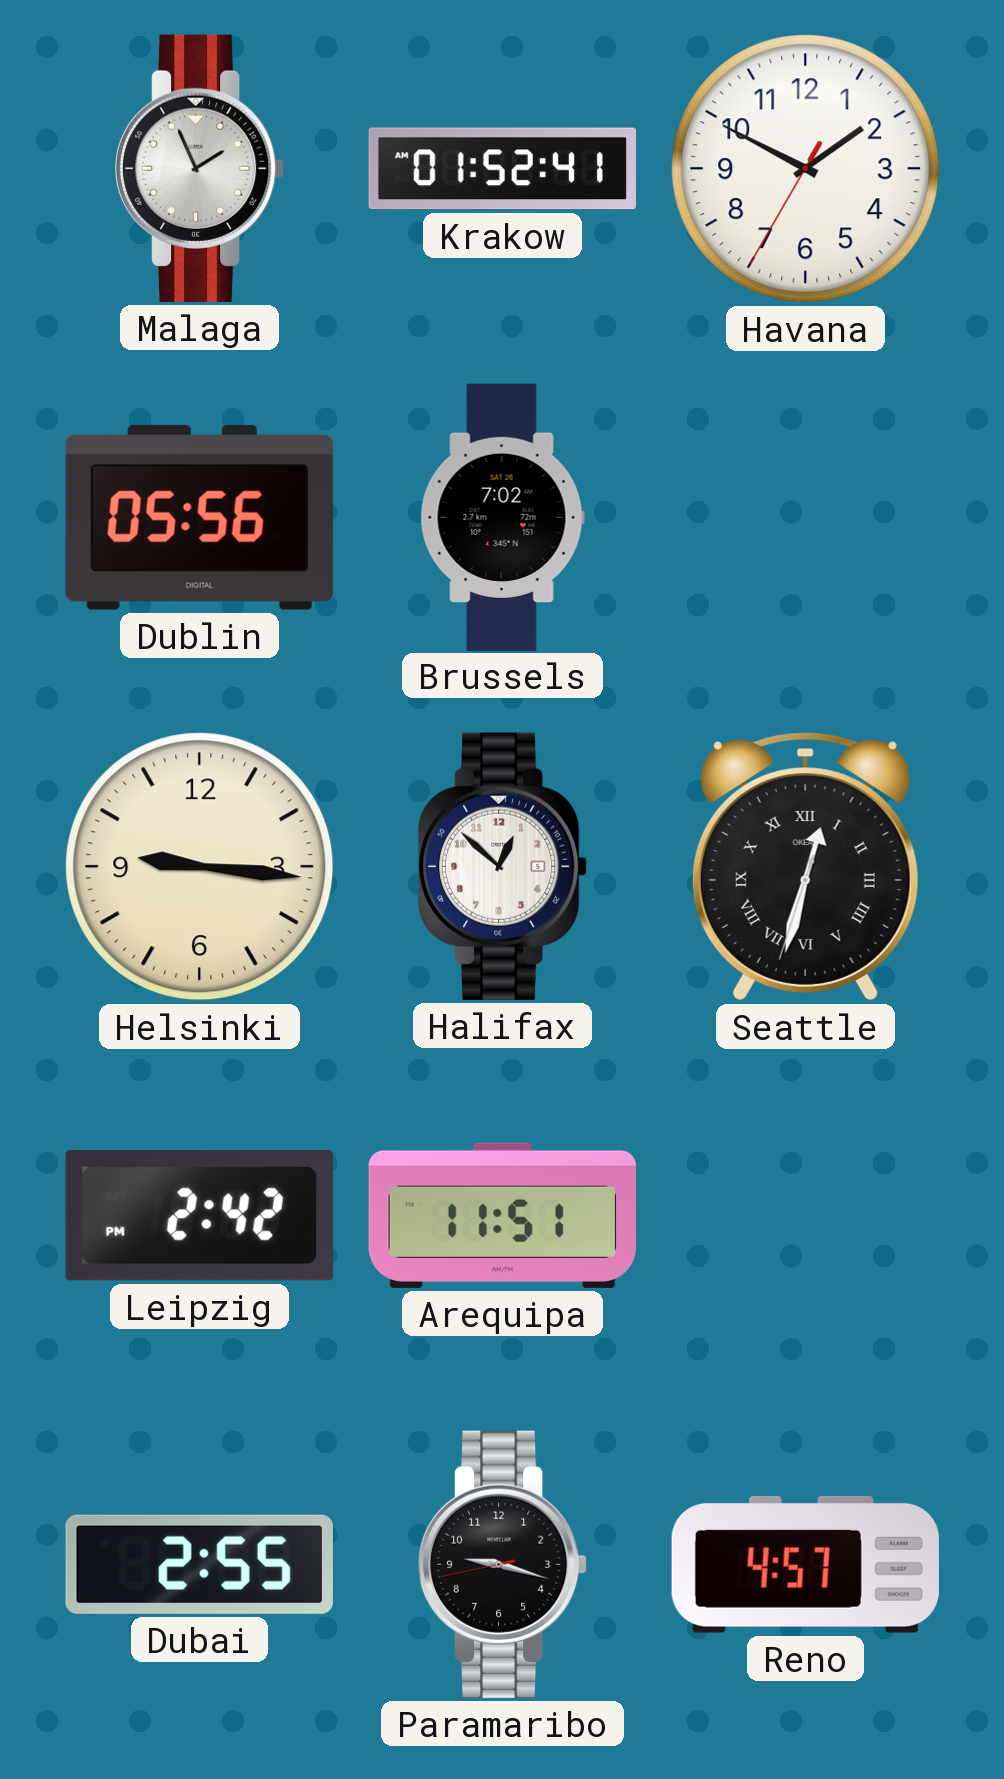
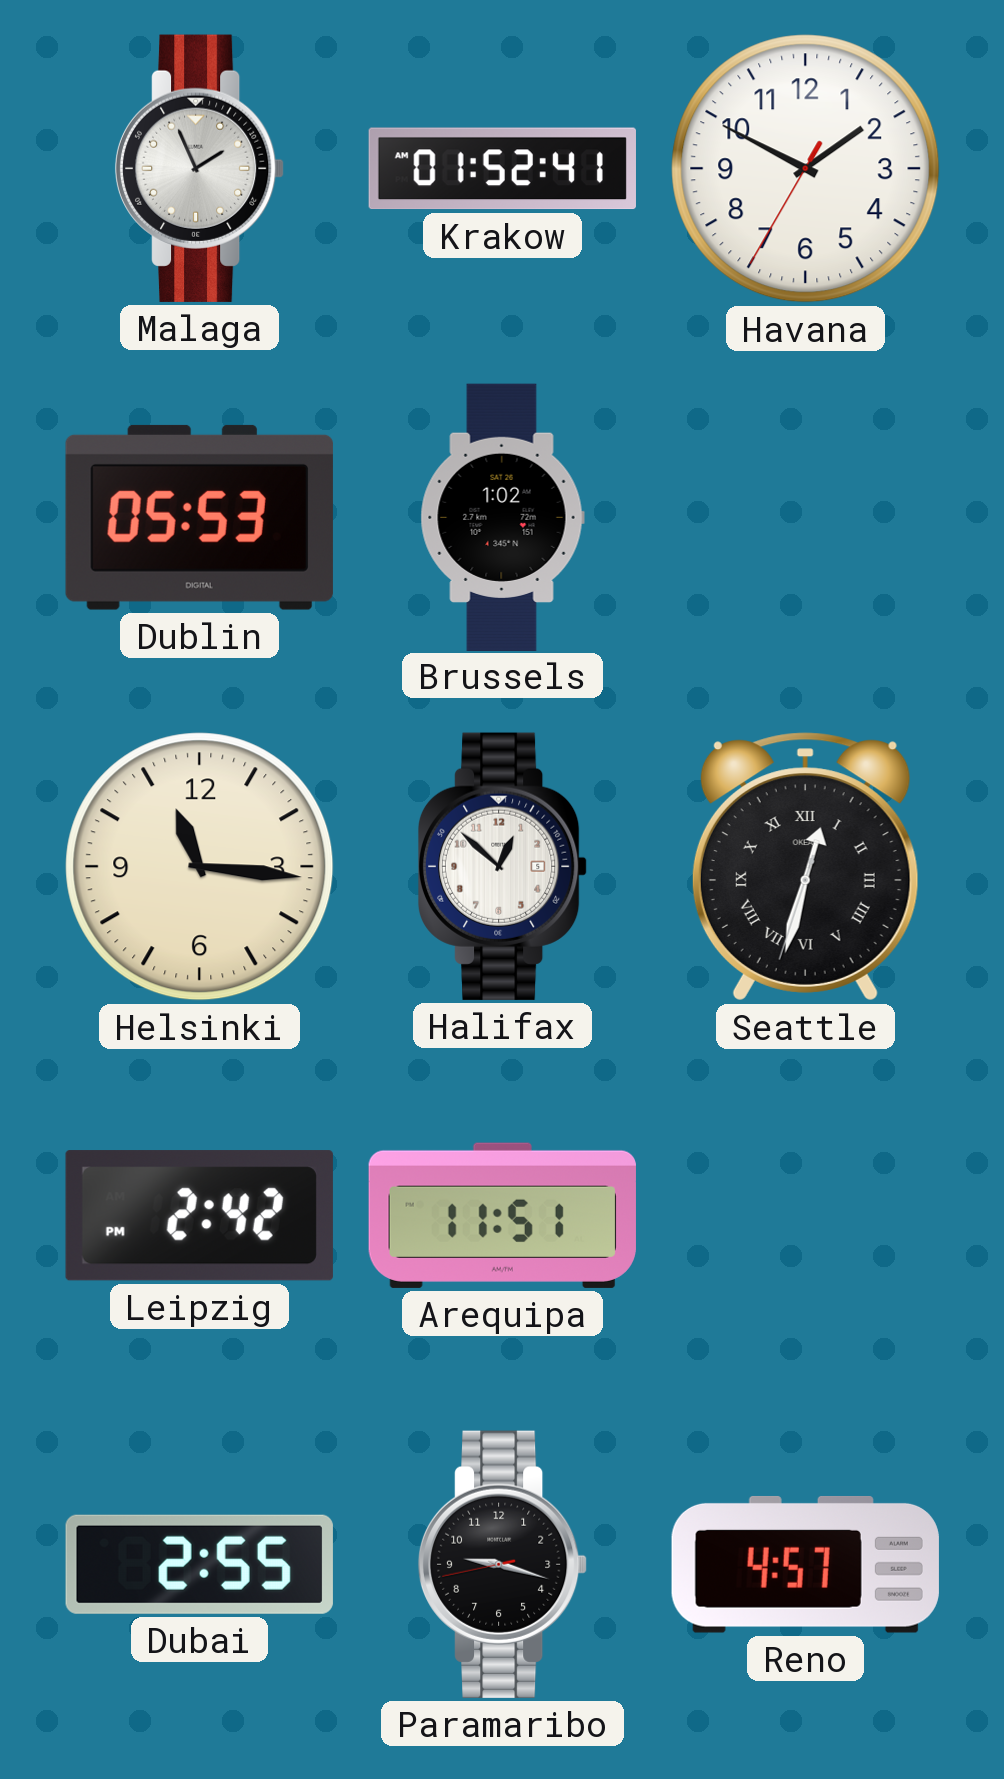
Dublin: 05:56 -> 05:53
Brussels: 7:02 -> 1:02
Helsinki: 9:16 -> 11:16
